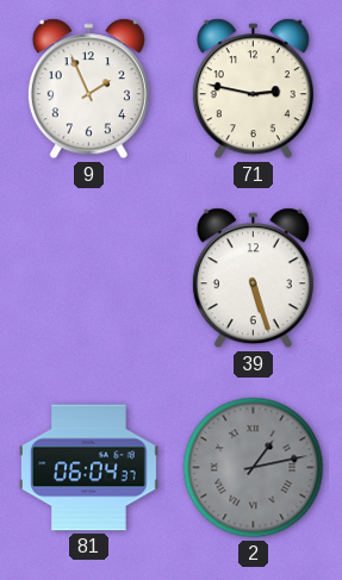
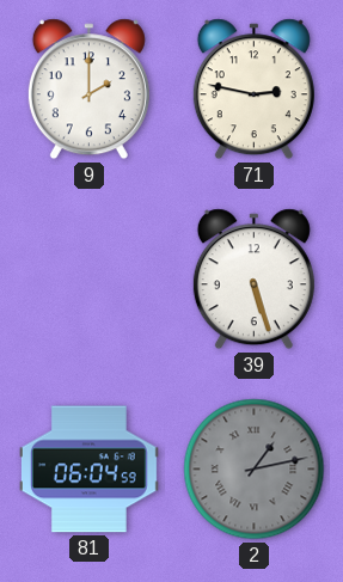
9: 1:56 -> 2:00
81: 06:04:37 -> 06:04:59
